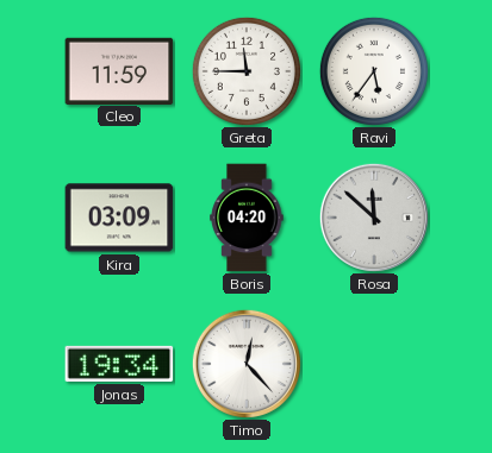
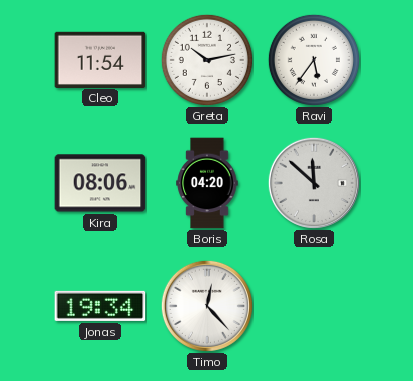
Cleo: 11:59 -> 11:54
Greta: 11:45 -> 10:13
Kira: 03:09 -> 08:06
